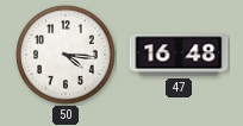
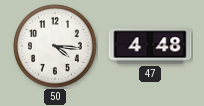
47: 16:48 -> 4:48
